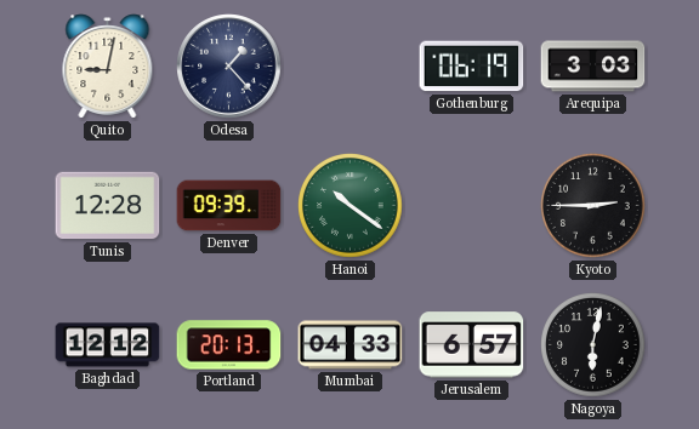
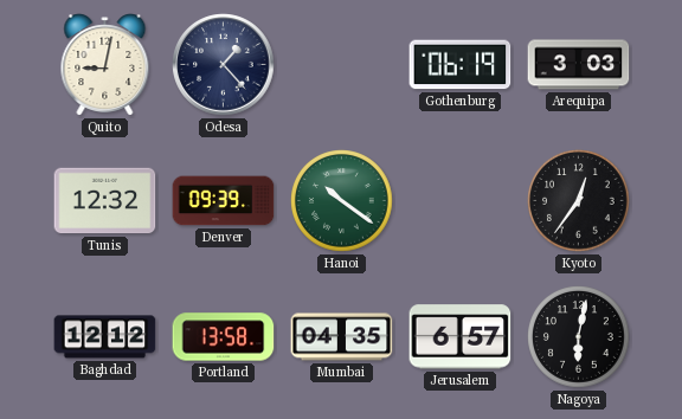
Tunis: 12:28 -> 12:32
Kyoto: 2:45 -> 12:36
Portland: 20:13 -> 13:58
Mumbai: 04:33 -> 04:35
